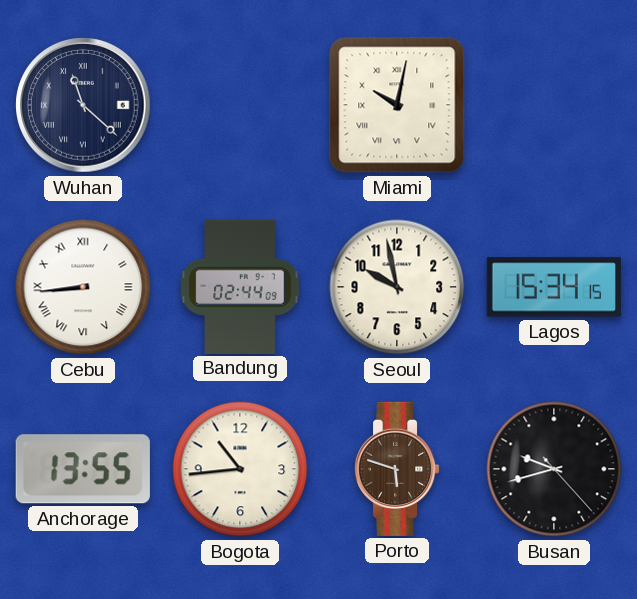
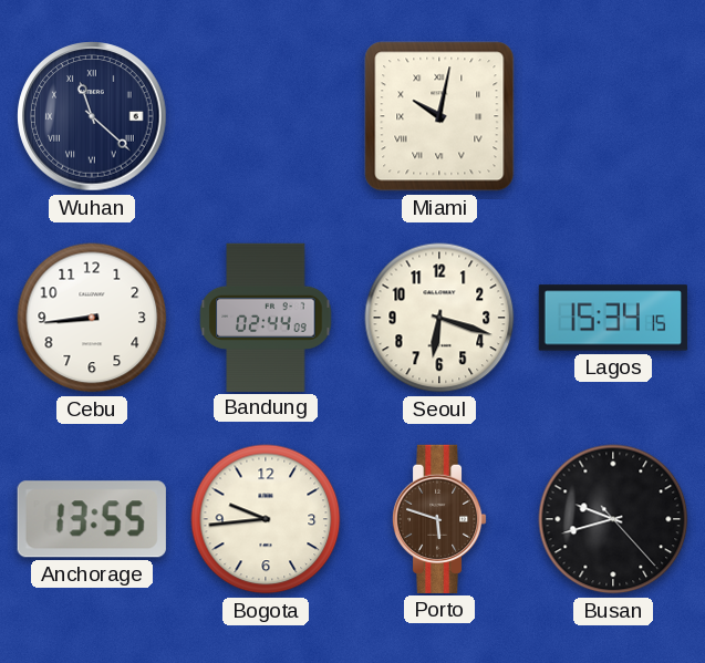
Cebu numerals: Roman -> Arabic
Seoul: 9:58 -> 6:18
Bogota: 10:44 -> 9:44
